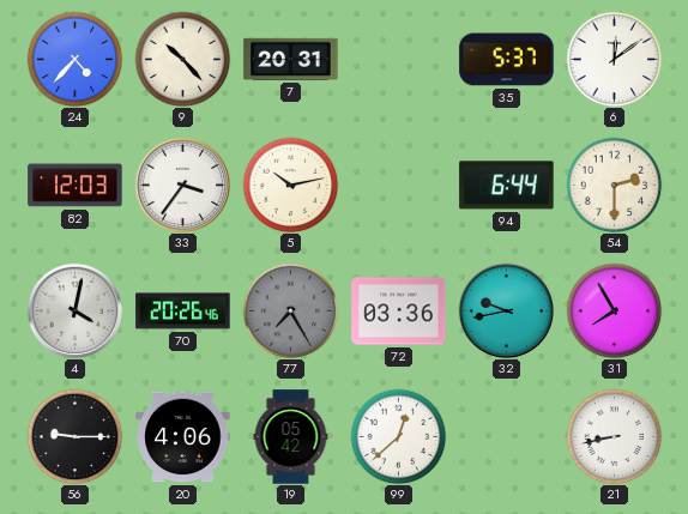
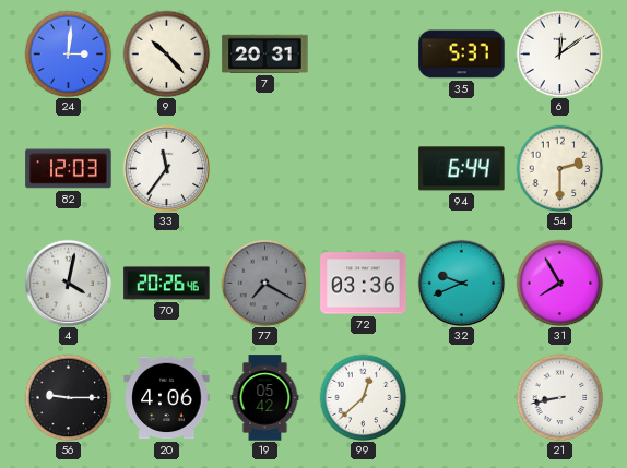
24: 4:37 -> 3:01
33: 3:36 -> 11:36
5: 10:13 -> none
77: 7:25 -> 7:20
32: 9:43 -> 9:41
